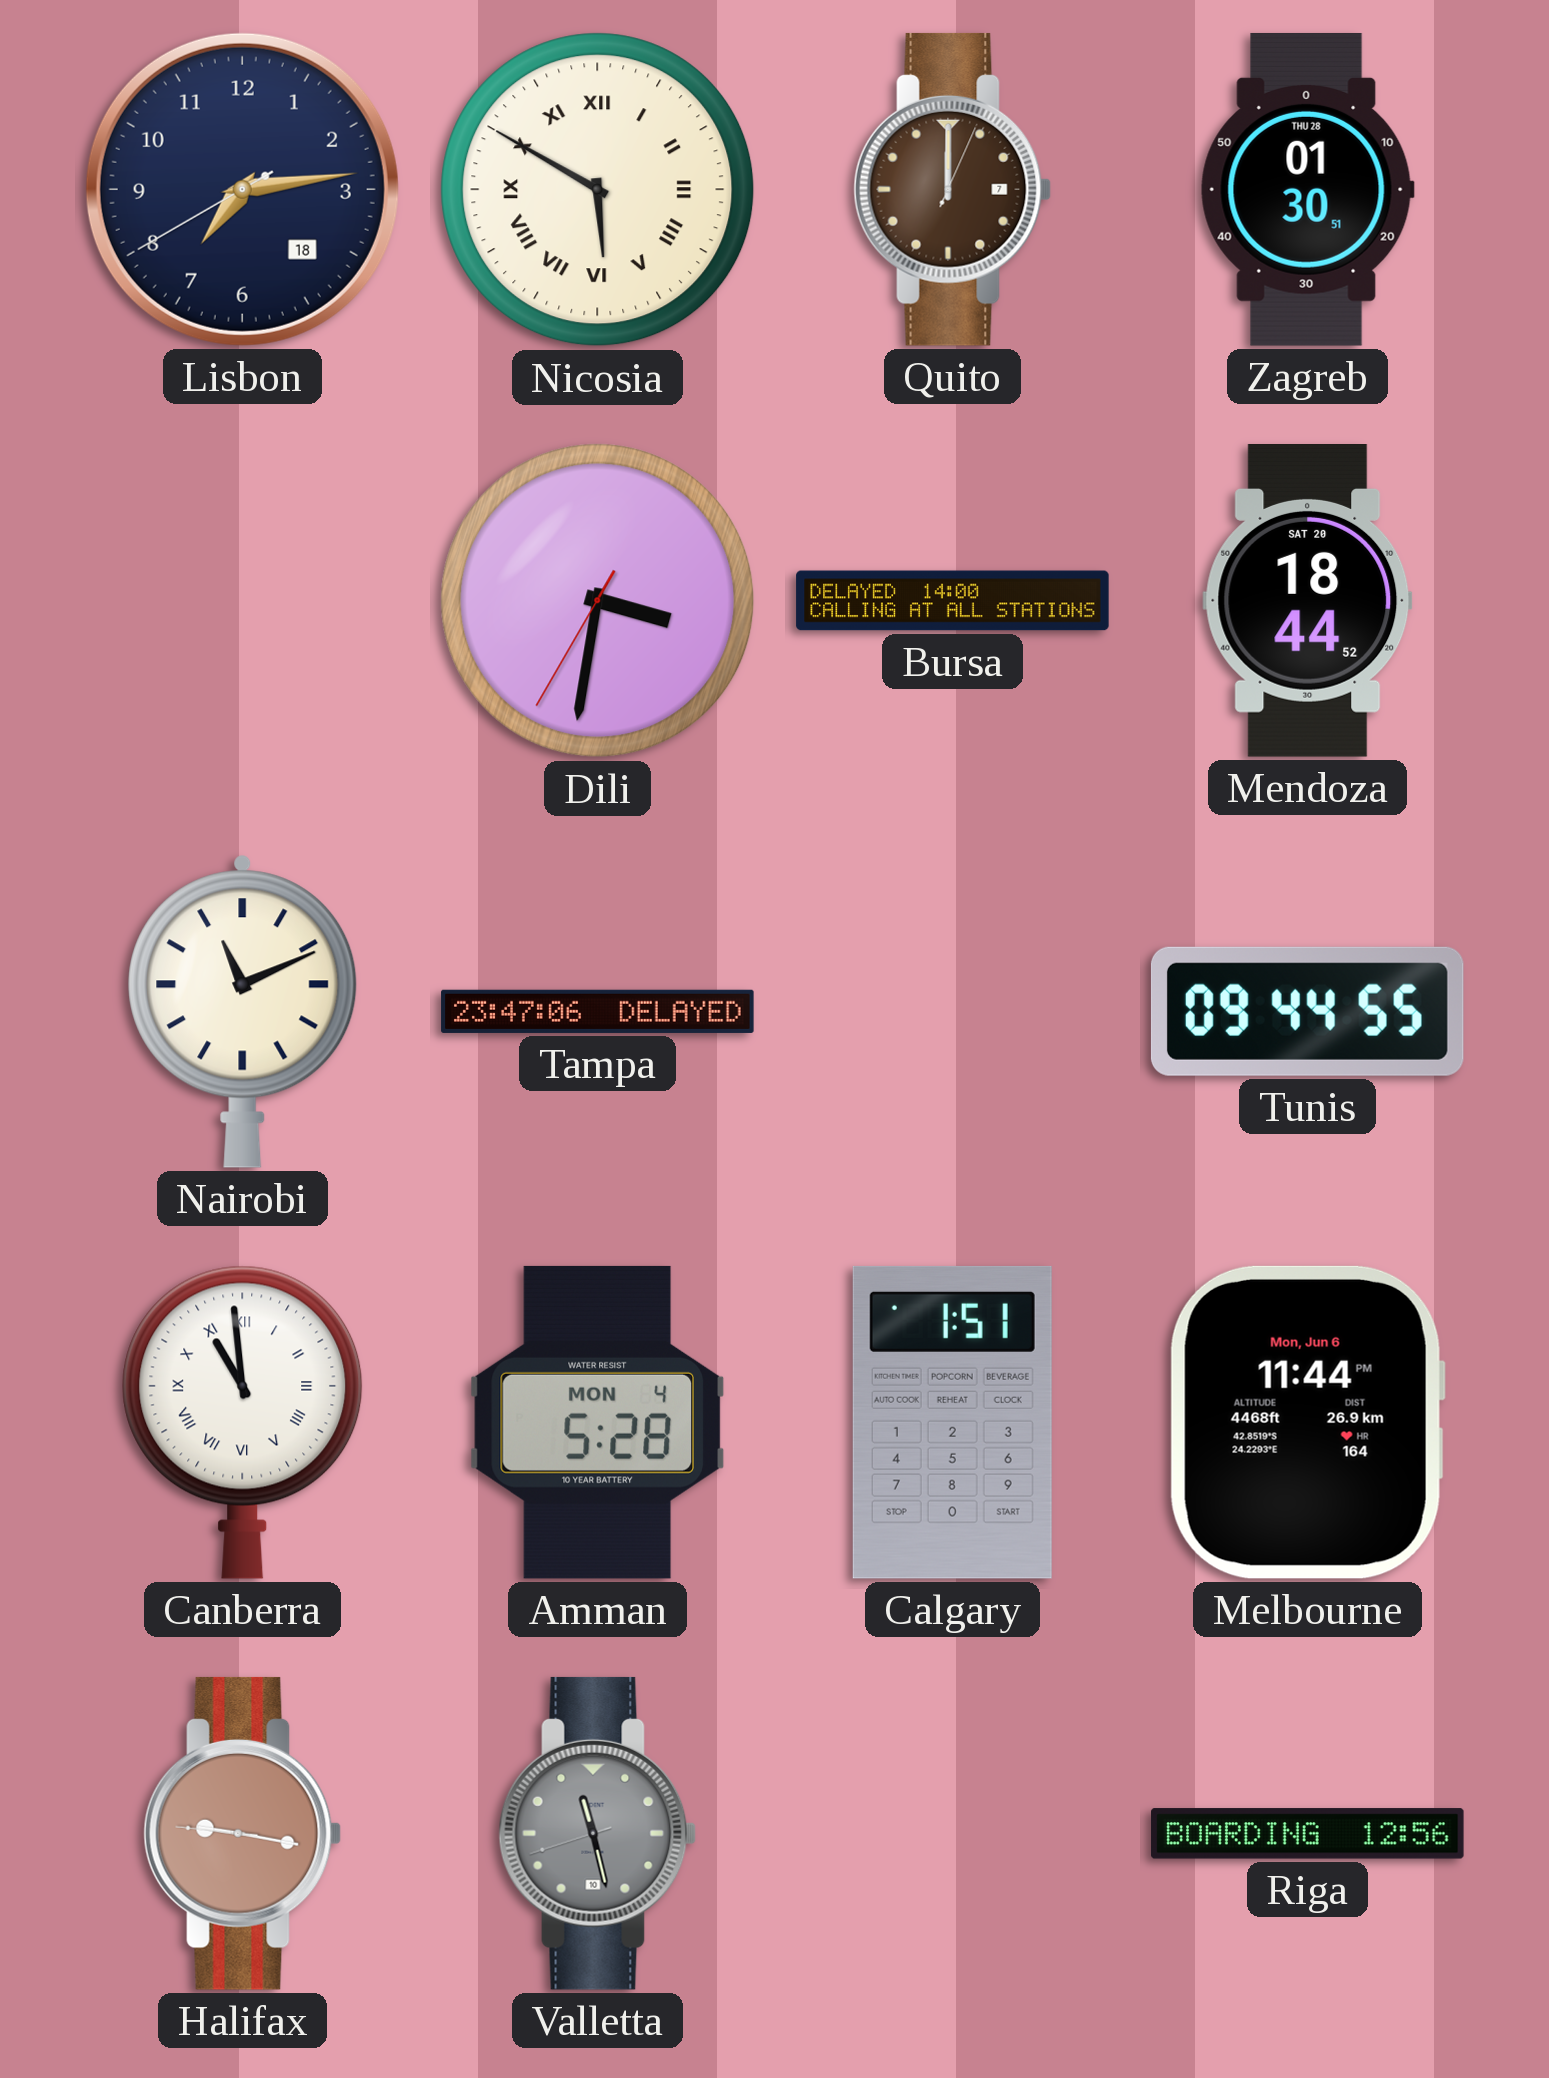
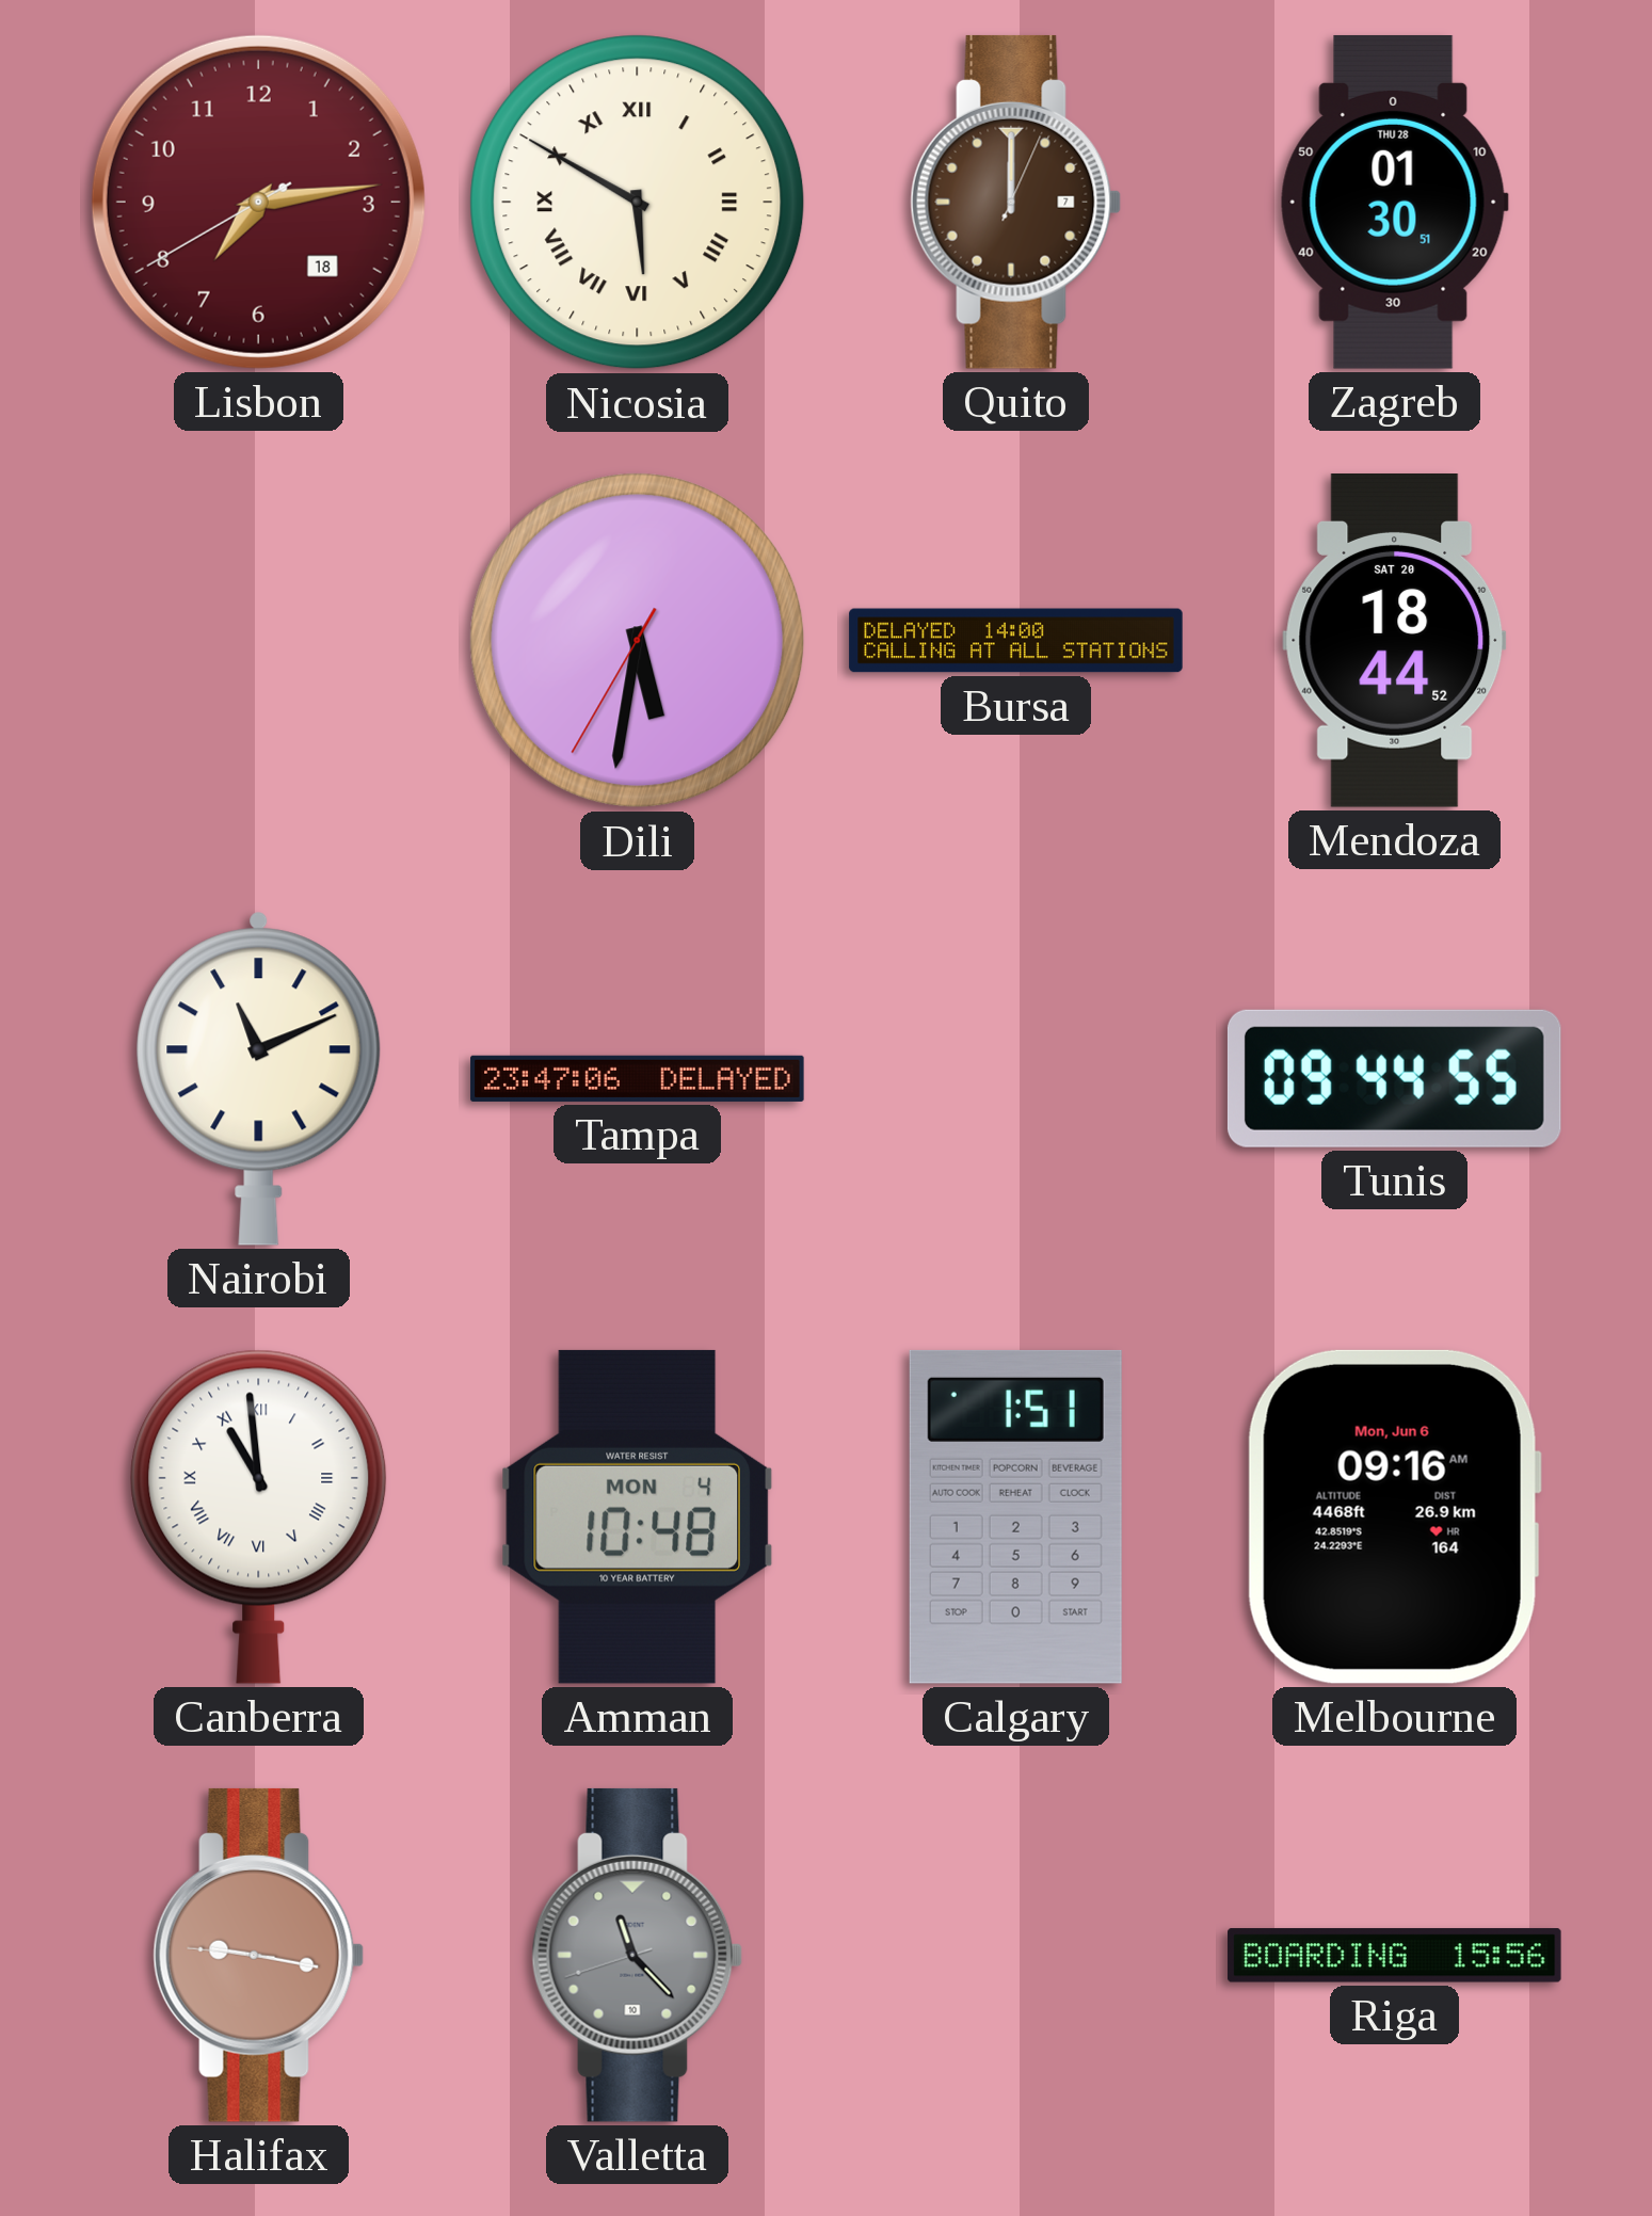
Lisbon dial: navy -> burgundy
Dili: 3:31 -> 5:31
Amman: 5:28 -> 10:48
Melbourne: 11:44 -> 09:16
Valletta: 11:27 -> 11:22
Riga: 12:56 -> 15:56
